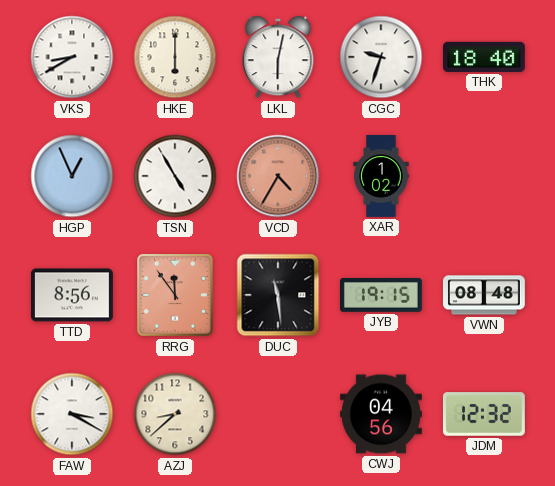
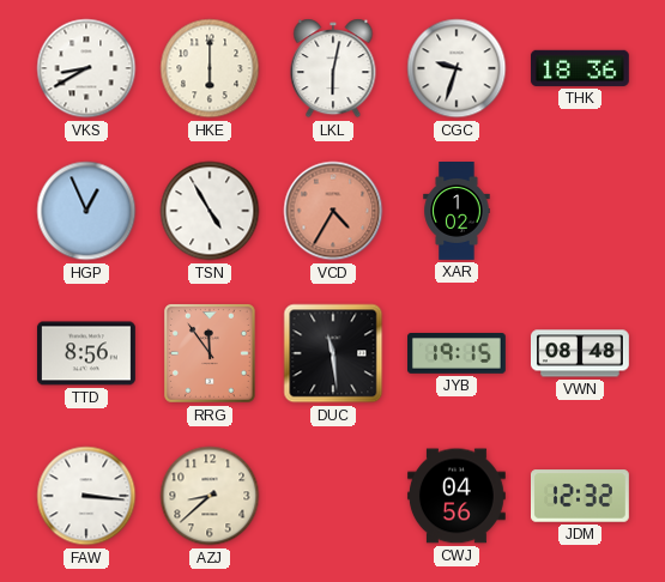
THK: 18:40 -> 18:36
FAW: 3:20 -> 3:16
